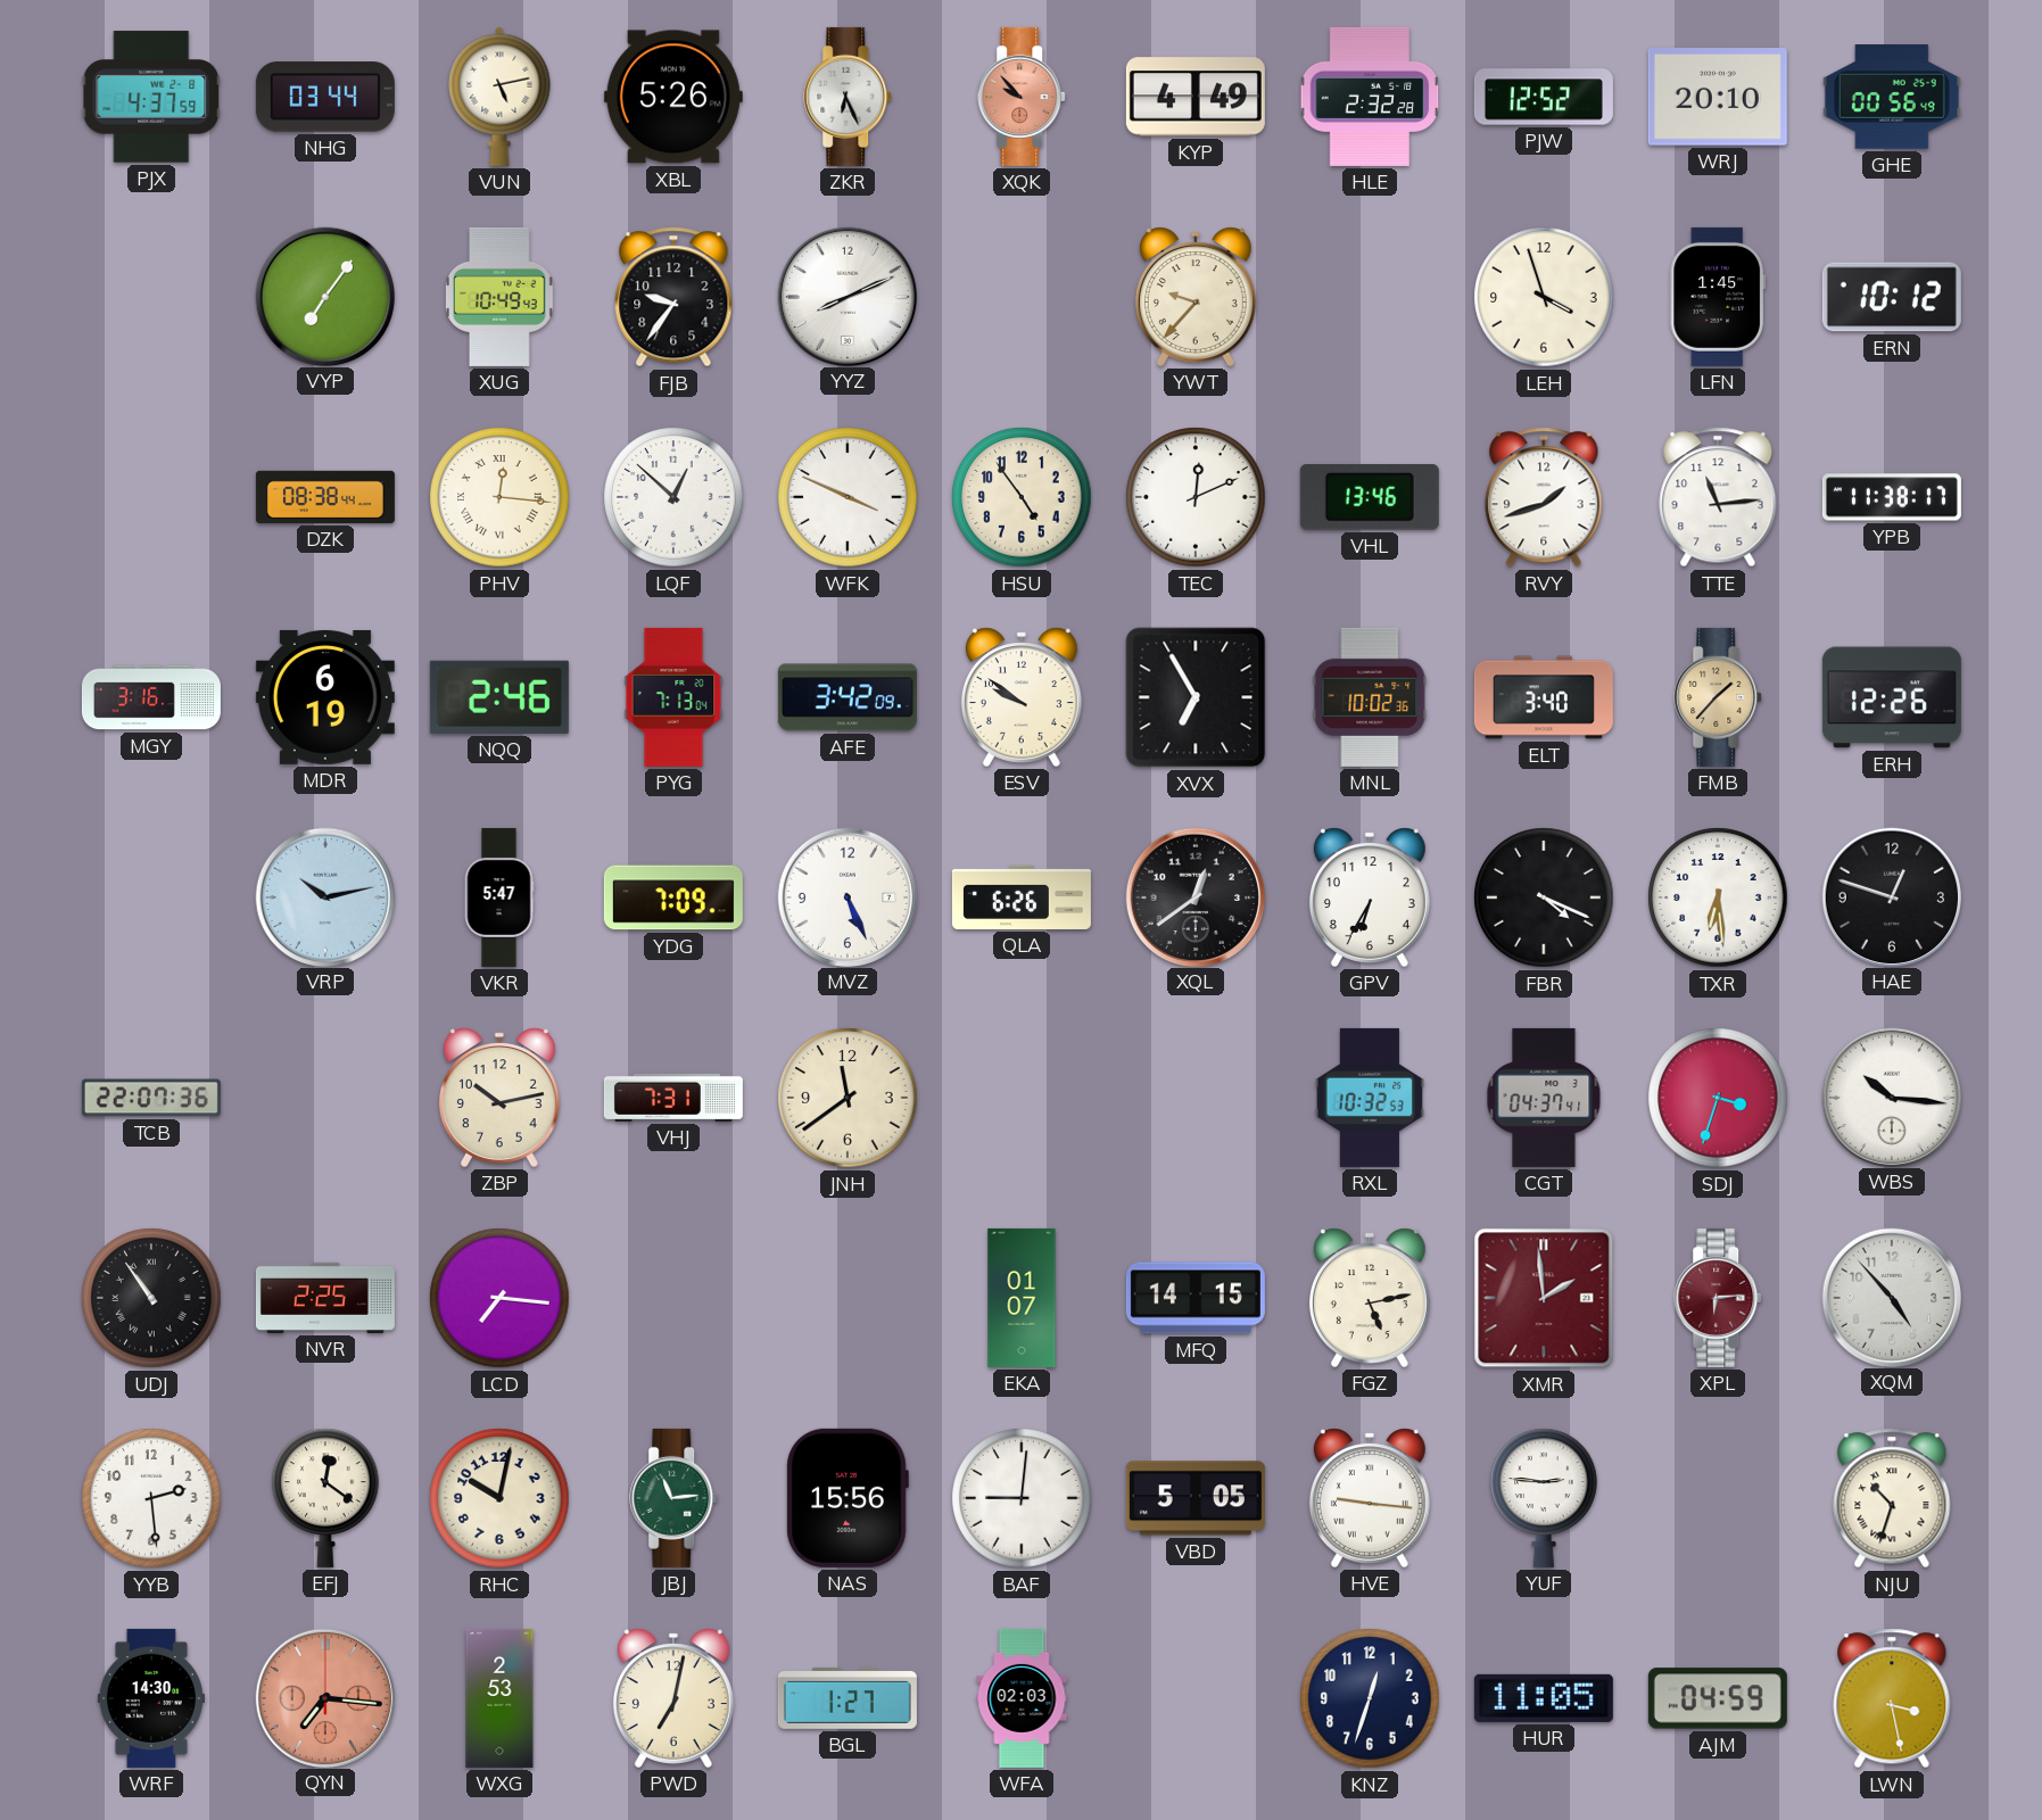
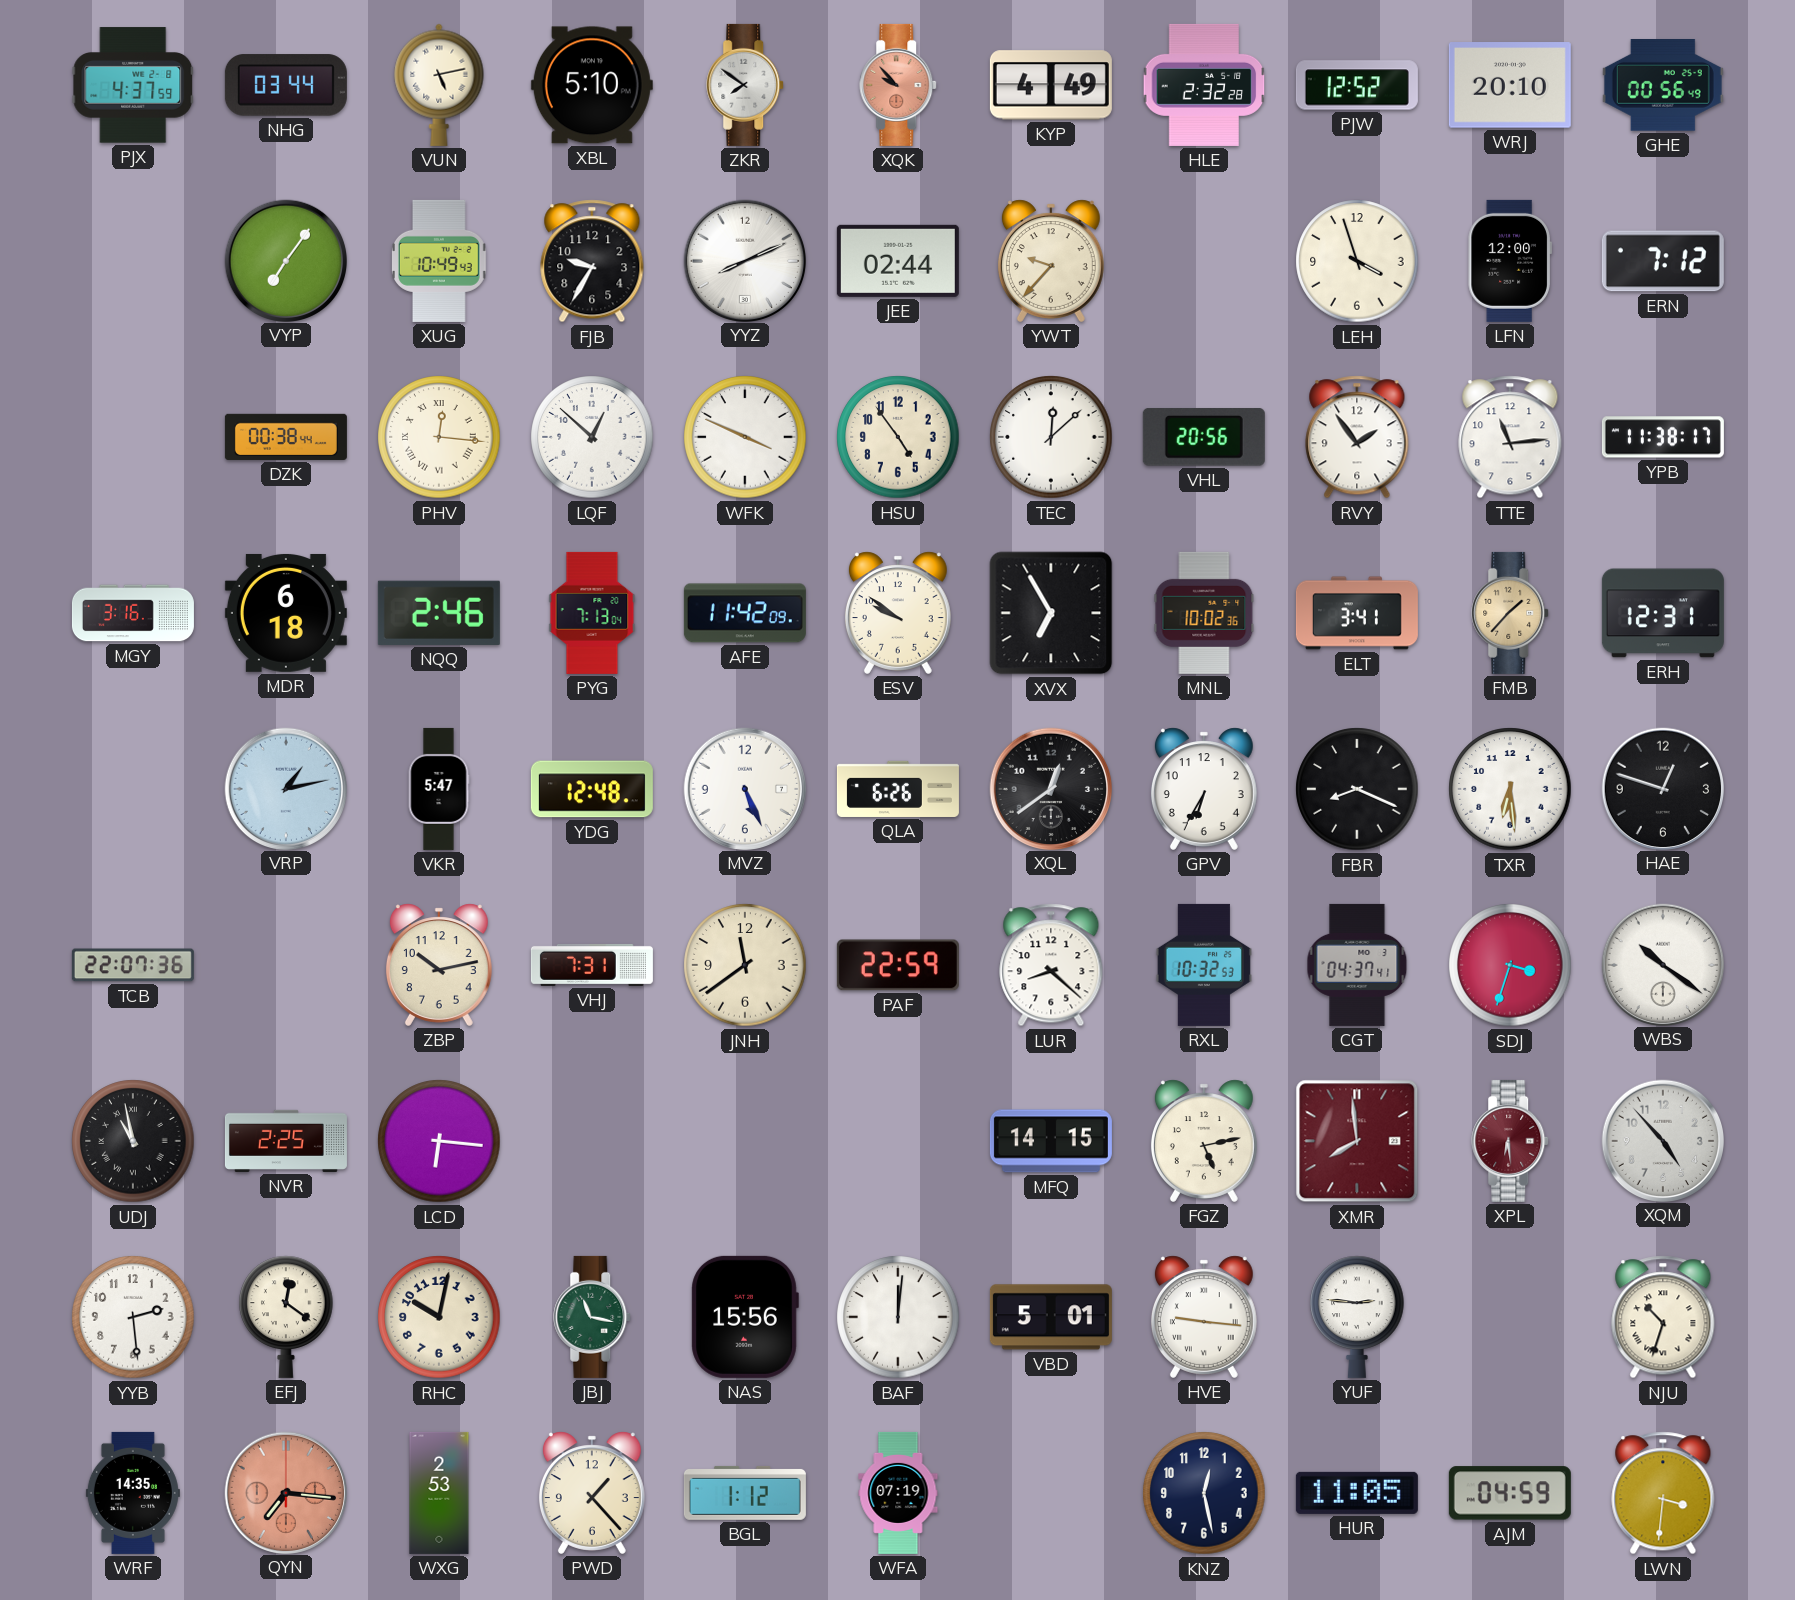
XBL: 5:26 -> 5:10
ZKR: 6:26 -> 7:51
FJB: 9:36 -> 9:35
JEE: none -> 02:44
LFN: 1:45 -> 12:00
ERN: 10:12 -> 7:12
DZK: 08:38 -> 00:38
TEC: 12:11 -> 12:08
VHL: 13:46 -> 20:56
RVY: 1:42 -> 1:54
MDR: 6:19 -> 6:18
AFE: 3:42 -> 11:42
ELT: 3:40 -> 3:41
ERH: 12:26 -> 12:31
VRP: 10:13 -> 1:13
YDG: 7:09 -> 12:48
FBR: 4:19 -> 8:19
PAF: none -> 22:59
LUR: none -> 8:22
WBS: 10:16 -> 10:21
UDJ: 10:54 -> 10:58
LCD: 7:16 -> 6:16
EKA: 01:07 -> none
XMR: 1:59 -> 7:59
XPL: 6:14 -> 6:29
JBJ: 11:14 -> 11:17
BAF: 9:01 -> 12:01
VBD: 5:05 -> 5:01
WRF: 14:30 -> 14:35
PWD: 7:02 -> 1:23
BGL: 1:27 -> 1:12
WFA: 02:03 -> 07:19
KNZ: 12:33 -> 12:28
LWN: 3:28 -> 3:31
